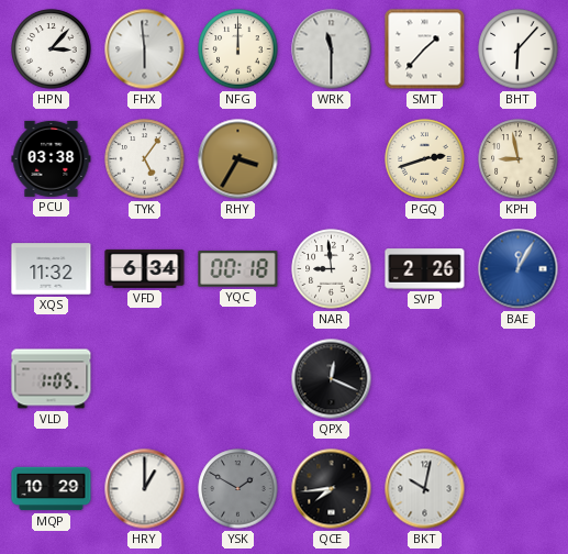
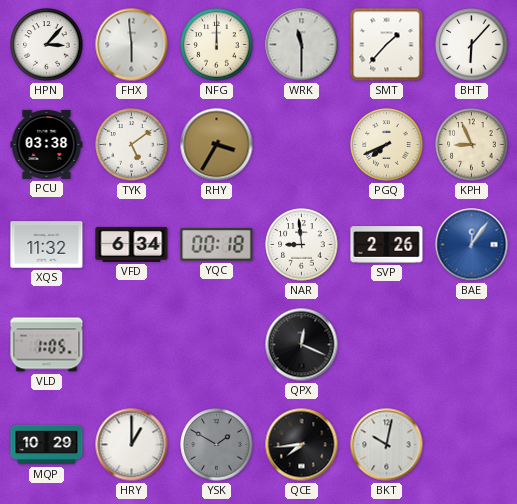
TYK: 5:06 -> 5:09
PGQ: 2:42 -> 7:41
KPH: 8:58 -> 8:56
BAE: 12:05 -> 12:06
